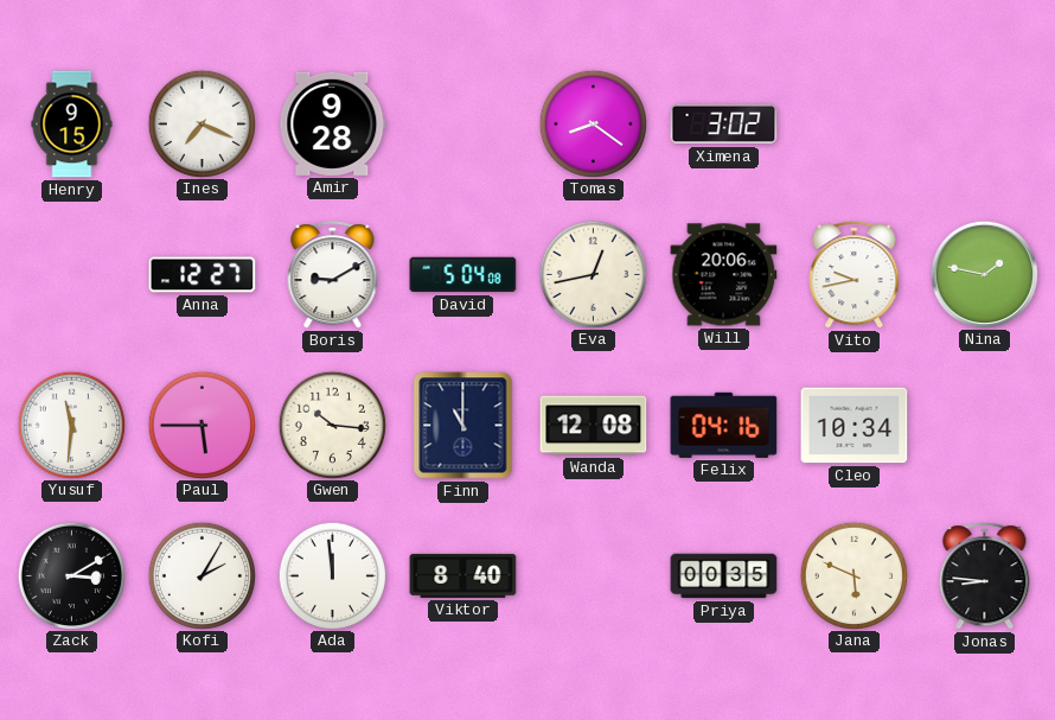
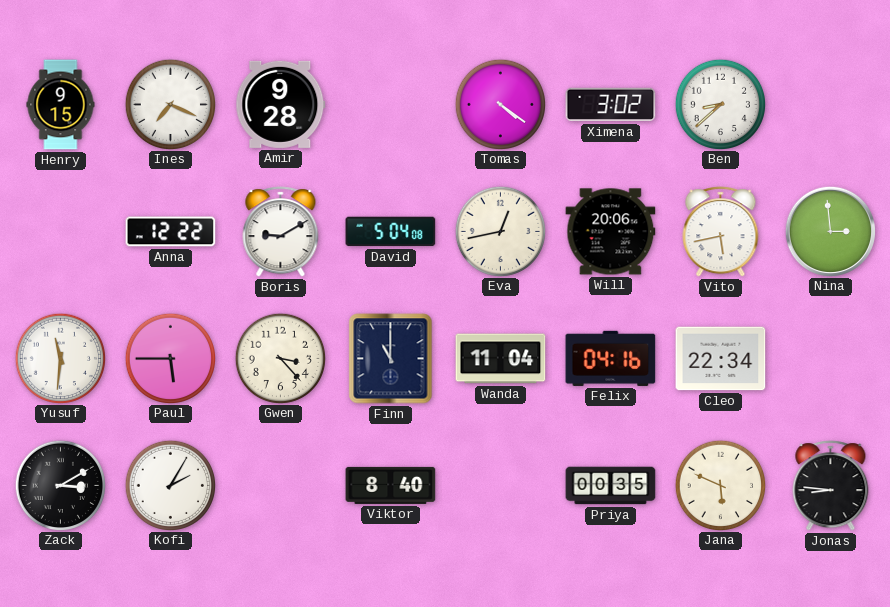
Tomas: 8:21 -> 4:21
Ben: none -> 8:38
Anna: 12:27 -> 12:22
Vito: 9:43 -> 5:43
Nina: 1:47 -> 2:59
Gwen: 10:16 -> 3:23
Wanda: 12:08 -> 11:04
Cleo: 10:34 -> 22:34
Ada: 11:59 -> none
